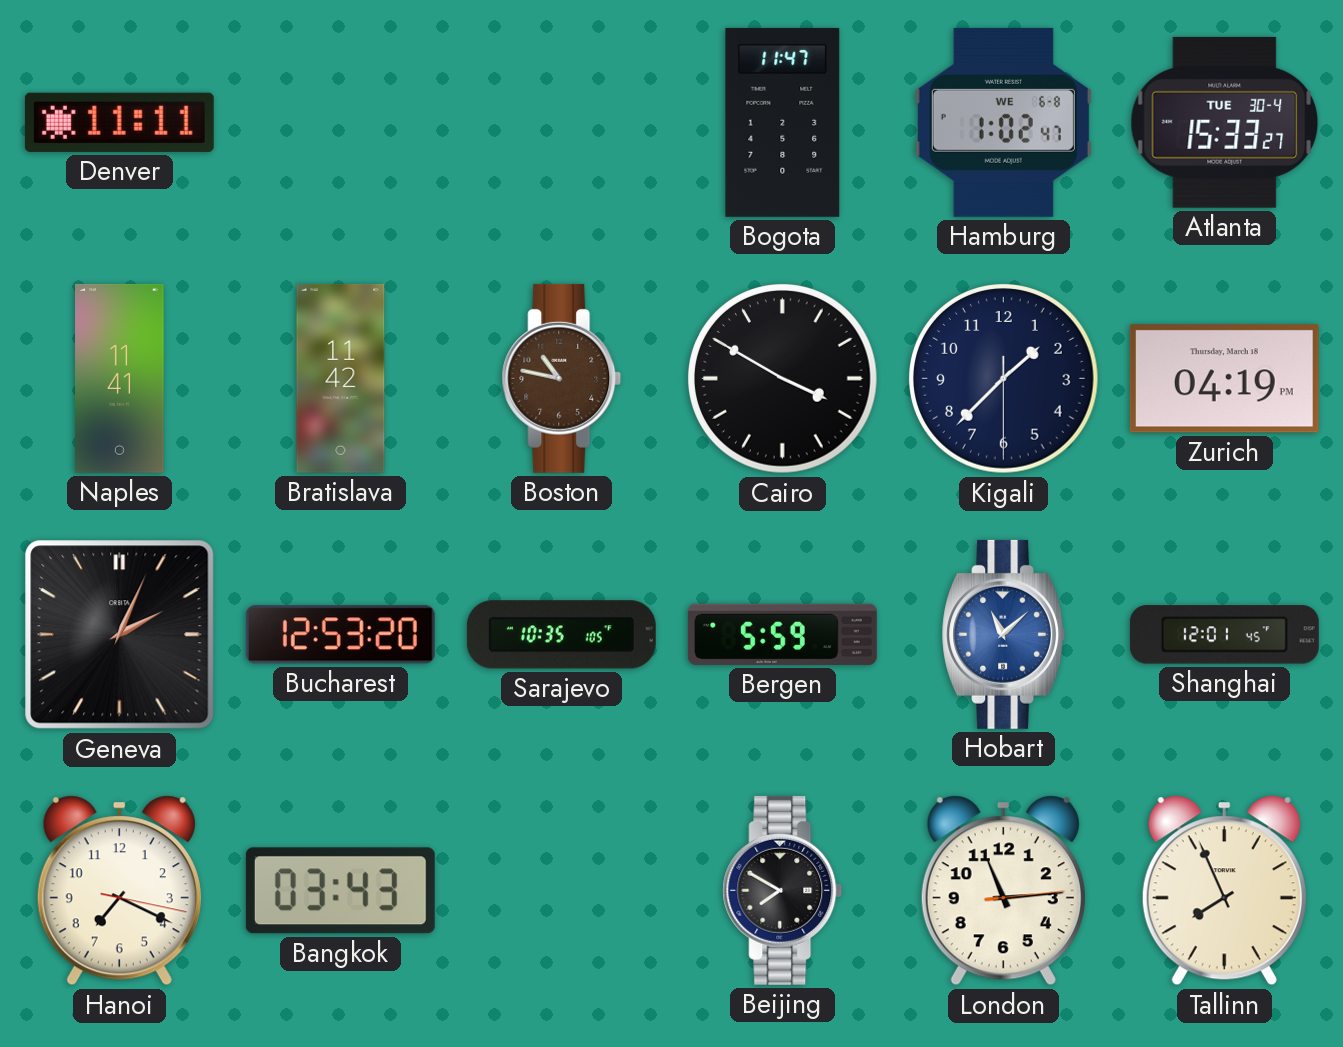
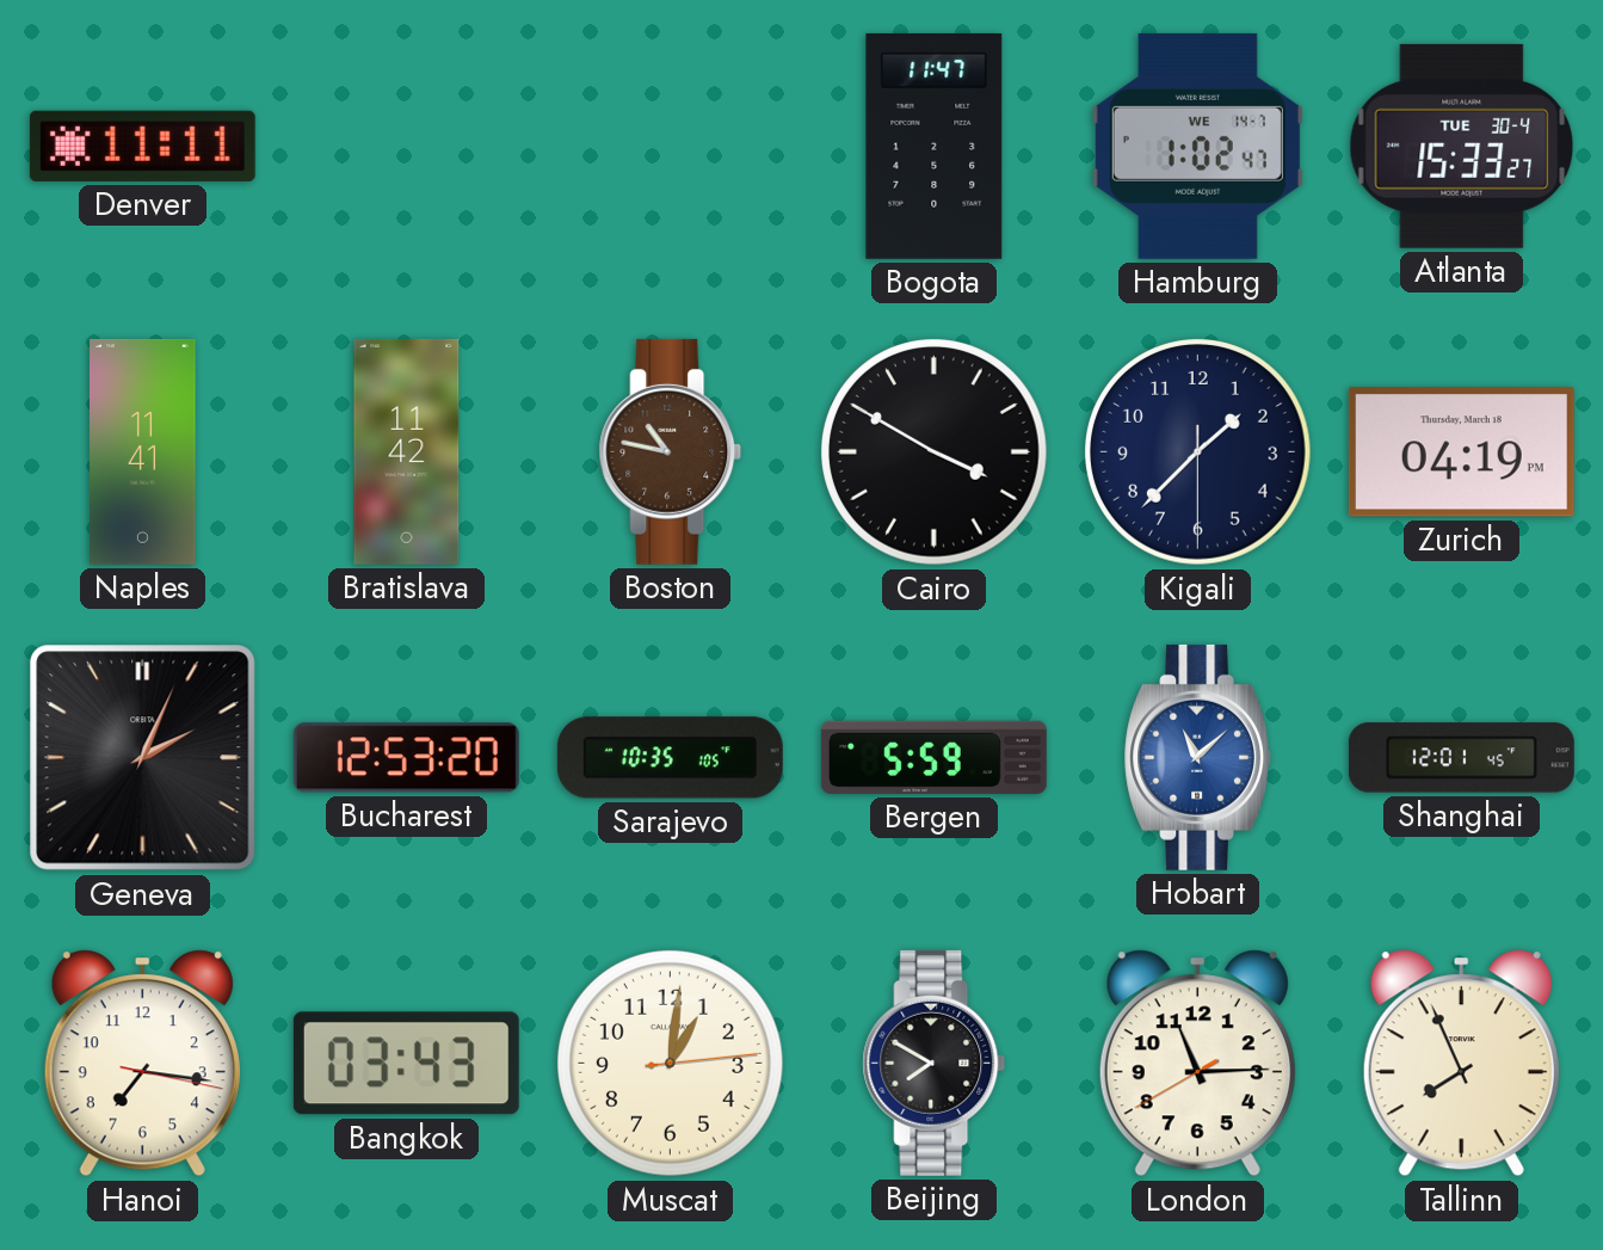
Hamburg date: WE 6-8 -> WE 14-7
Hanoi: 7:19 -> 7:16
Muscat: none -> 1:01
London: 11:14:14 -> 11:14:40
